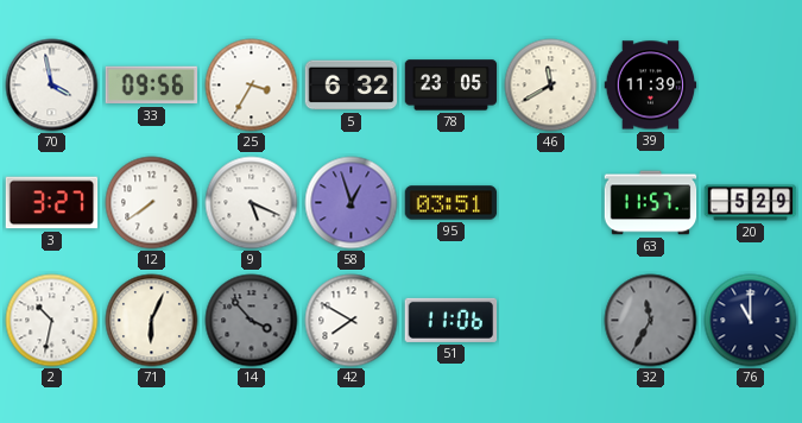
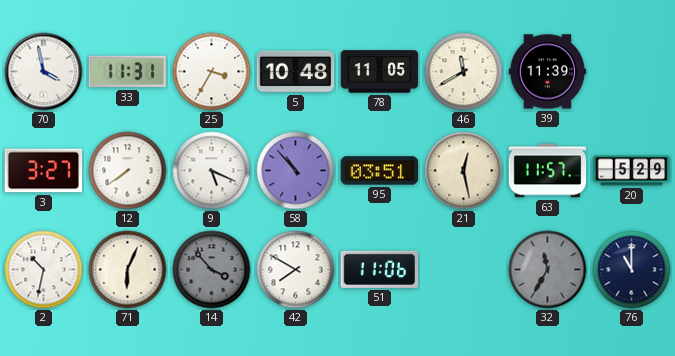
33: 09:56 -> 11:31
5: 6:32 -> 10:48
78: 23:05 -> 11:05
58: 12:57 -> 10:53
21: none -> 12:28
